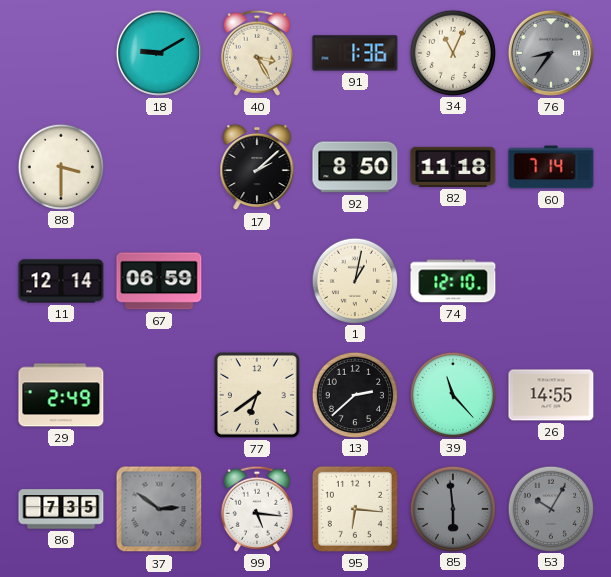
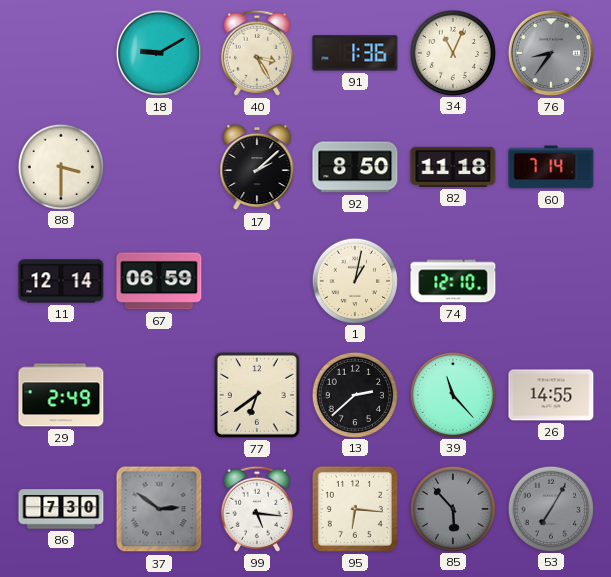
86: 7:35 -> 7:30
85: 5:59 -> 5:53
53: 10:05 -> 7:05
